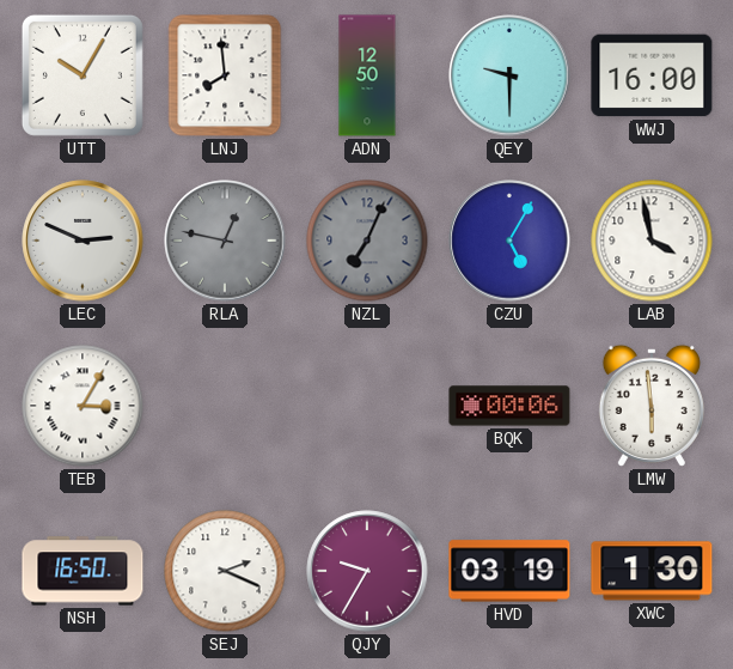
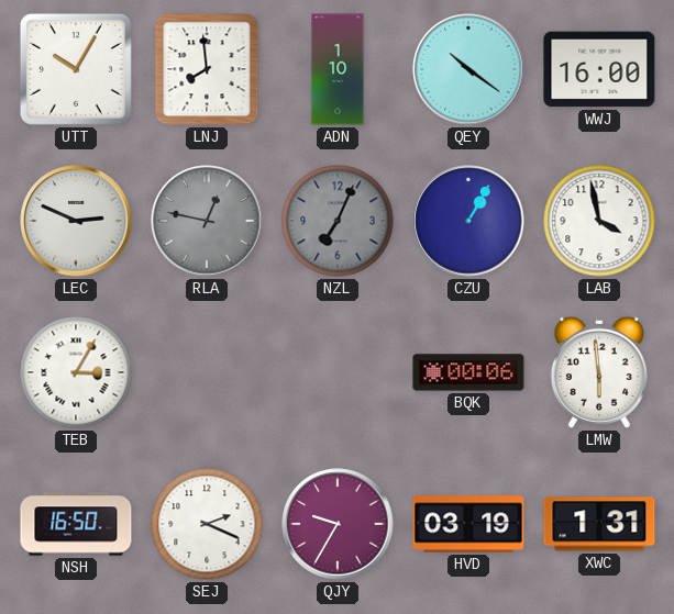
ADN: 12:50 -> 1:10
QEY: 9:30 -> 10:21
CZU: 5:05 -> 1:05
XWC: 1:30 -> 1:31
